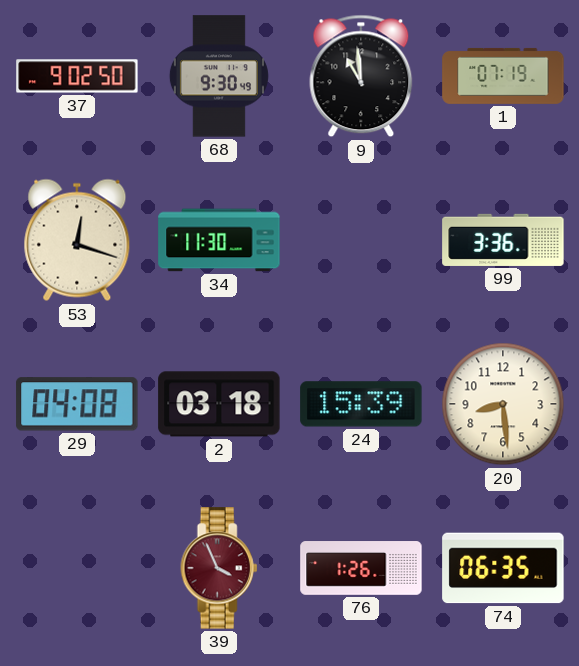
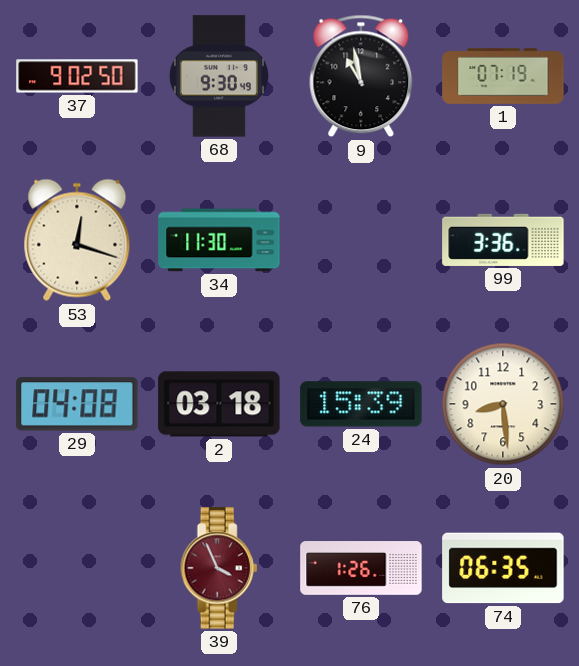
9: 10:59 -> 10:58
